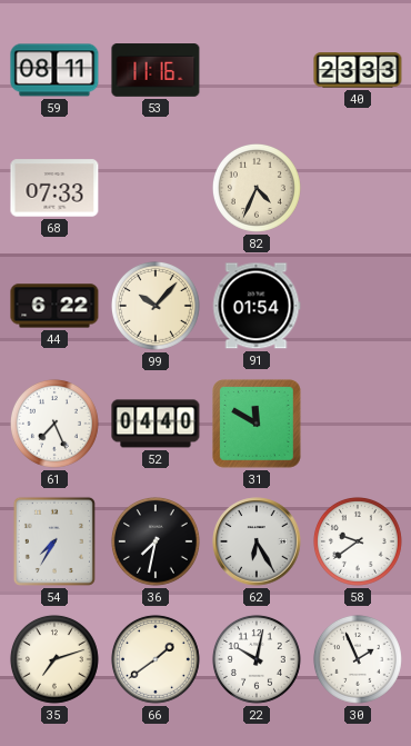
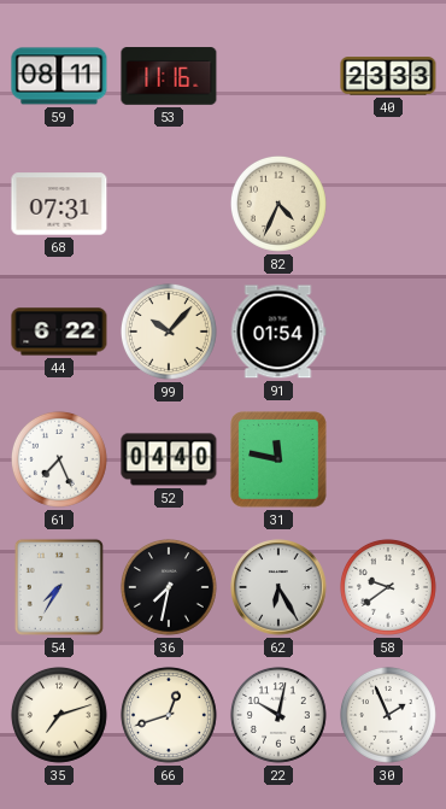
68: 07:33 -> 07:31
31: 11:50 -> 11:47
66: 1:39 -> 12:42
